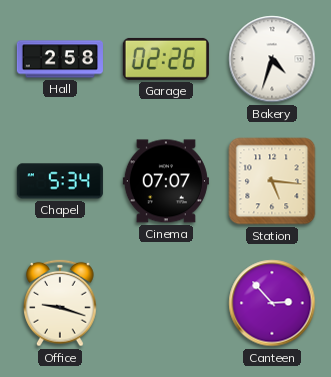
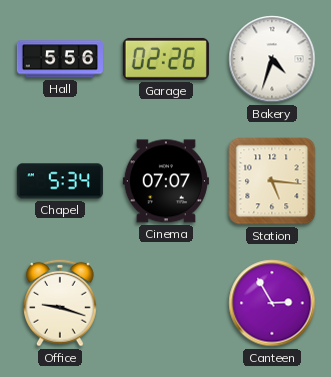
Hall: 2:58 -> 5:56
Canteen: 2:53 -> 2:55
